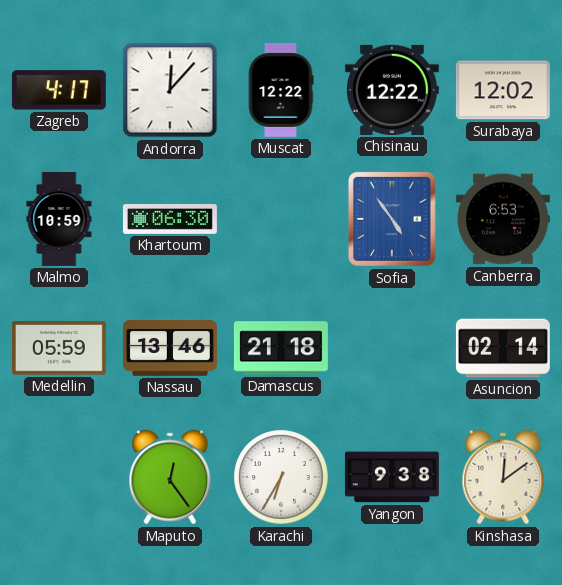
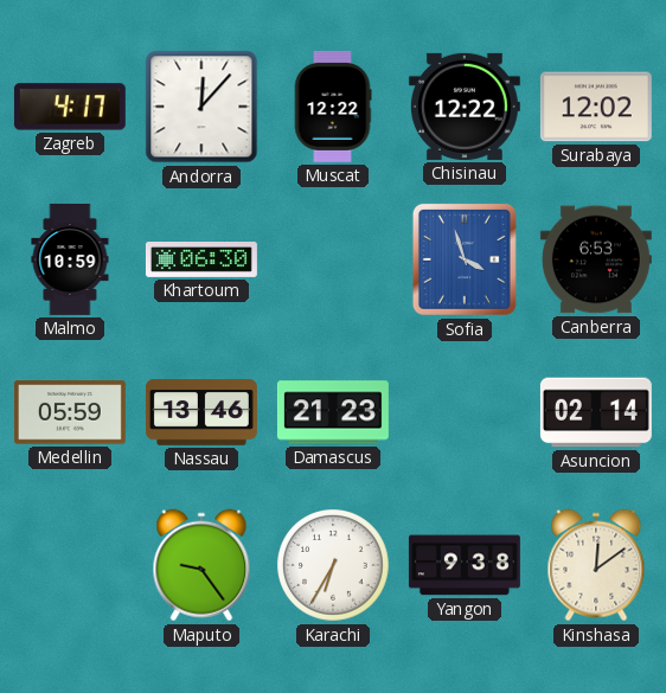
Sofia: 4:54 -> 3:57
Damascus: 21:18 -> 21:23
Maputo: 12:24 -> 9:24
